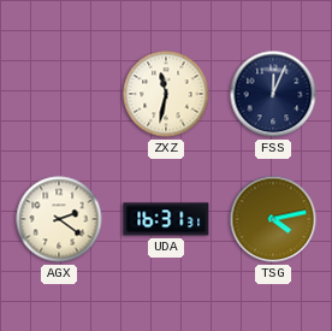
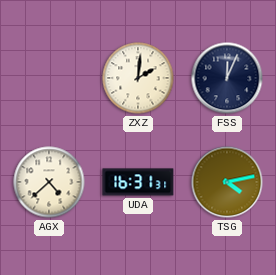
ZXZ: 11:32 -> 2:01
AGX: 2:21 -> 4:38
